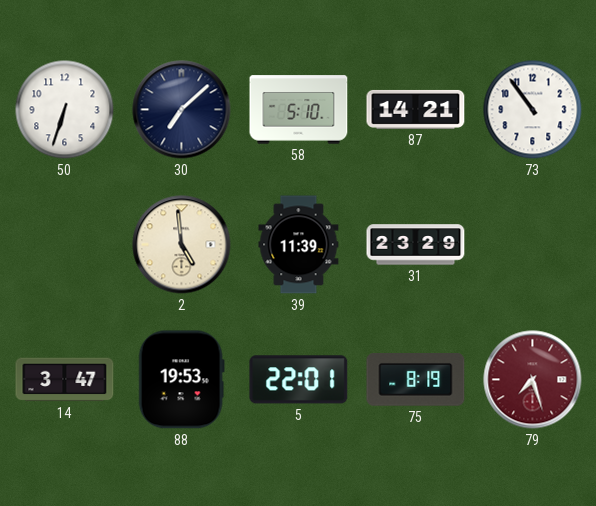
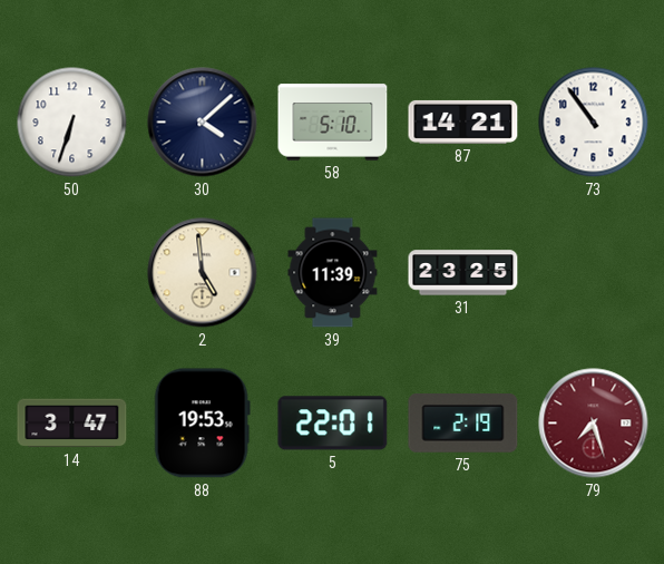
30: 7:08 -> 4:08
31: 23:29 -> 23:25
75: 8:19 -> 2:19
